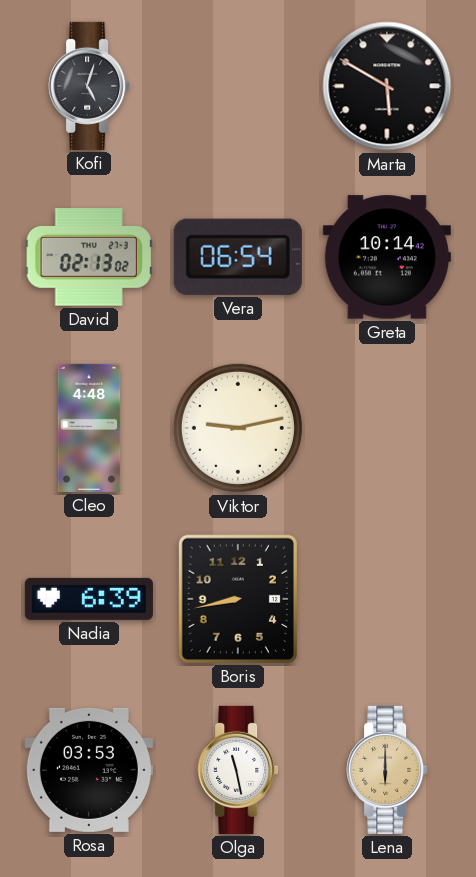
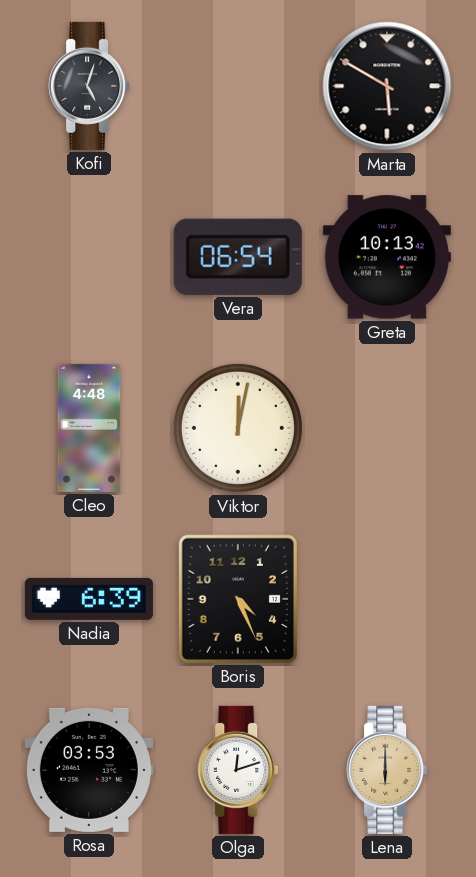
David: 02:13 -> none
Greta: 10:14 -> 10:13
Viktor: 9:13 -> 12:02
Boris: 8:43 -> 4:26
Olga: 11:28 -> 12:12
